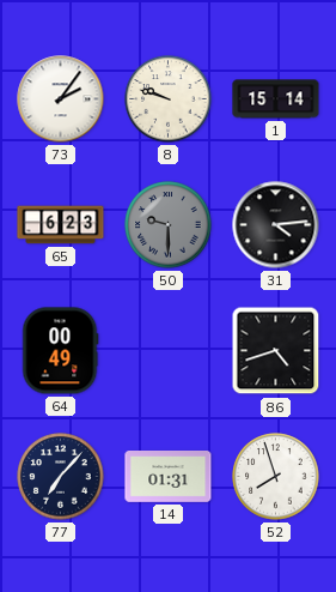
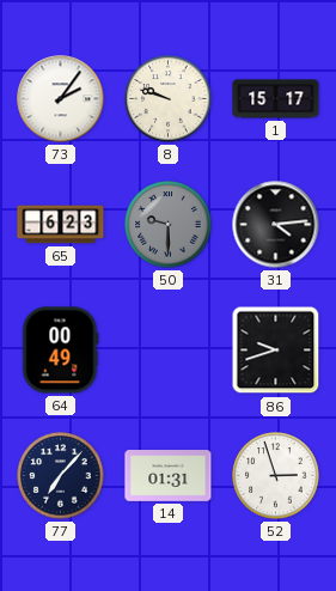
1: 15:14 -> 15:17
86: 4:42 -> 9:42
52: 7:57 -> 2:57
